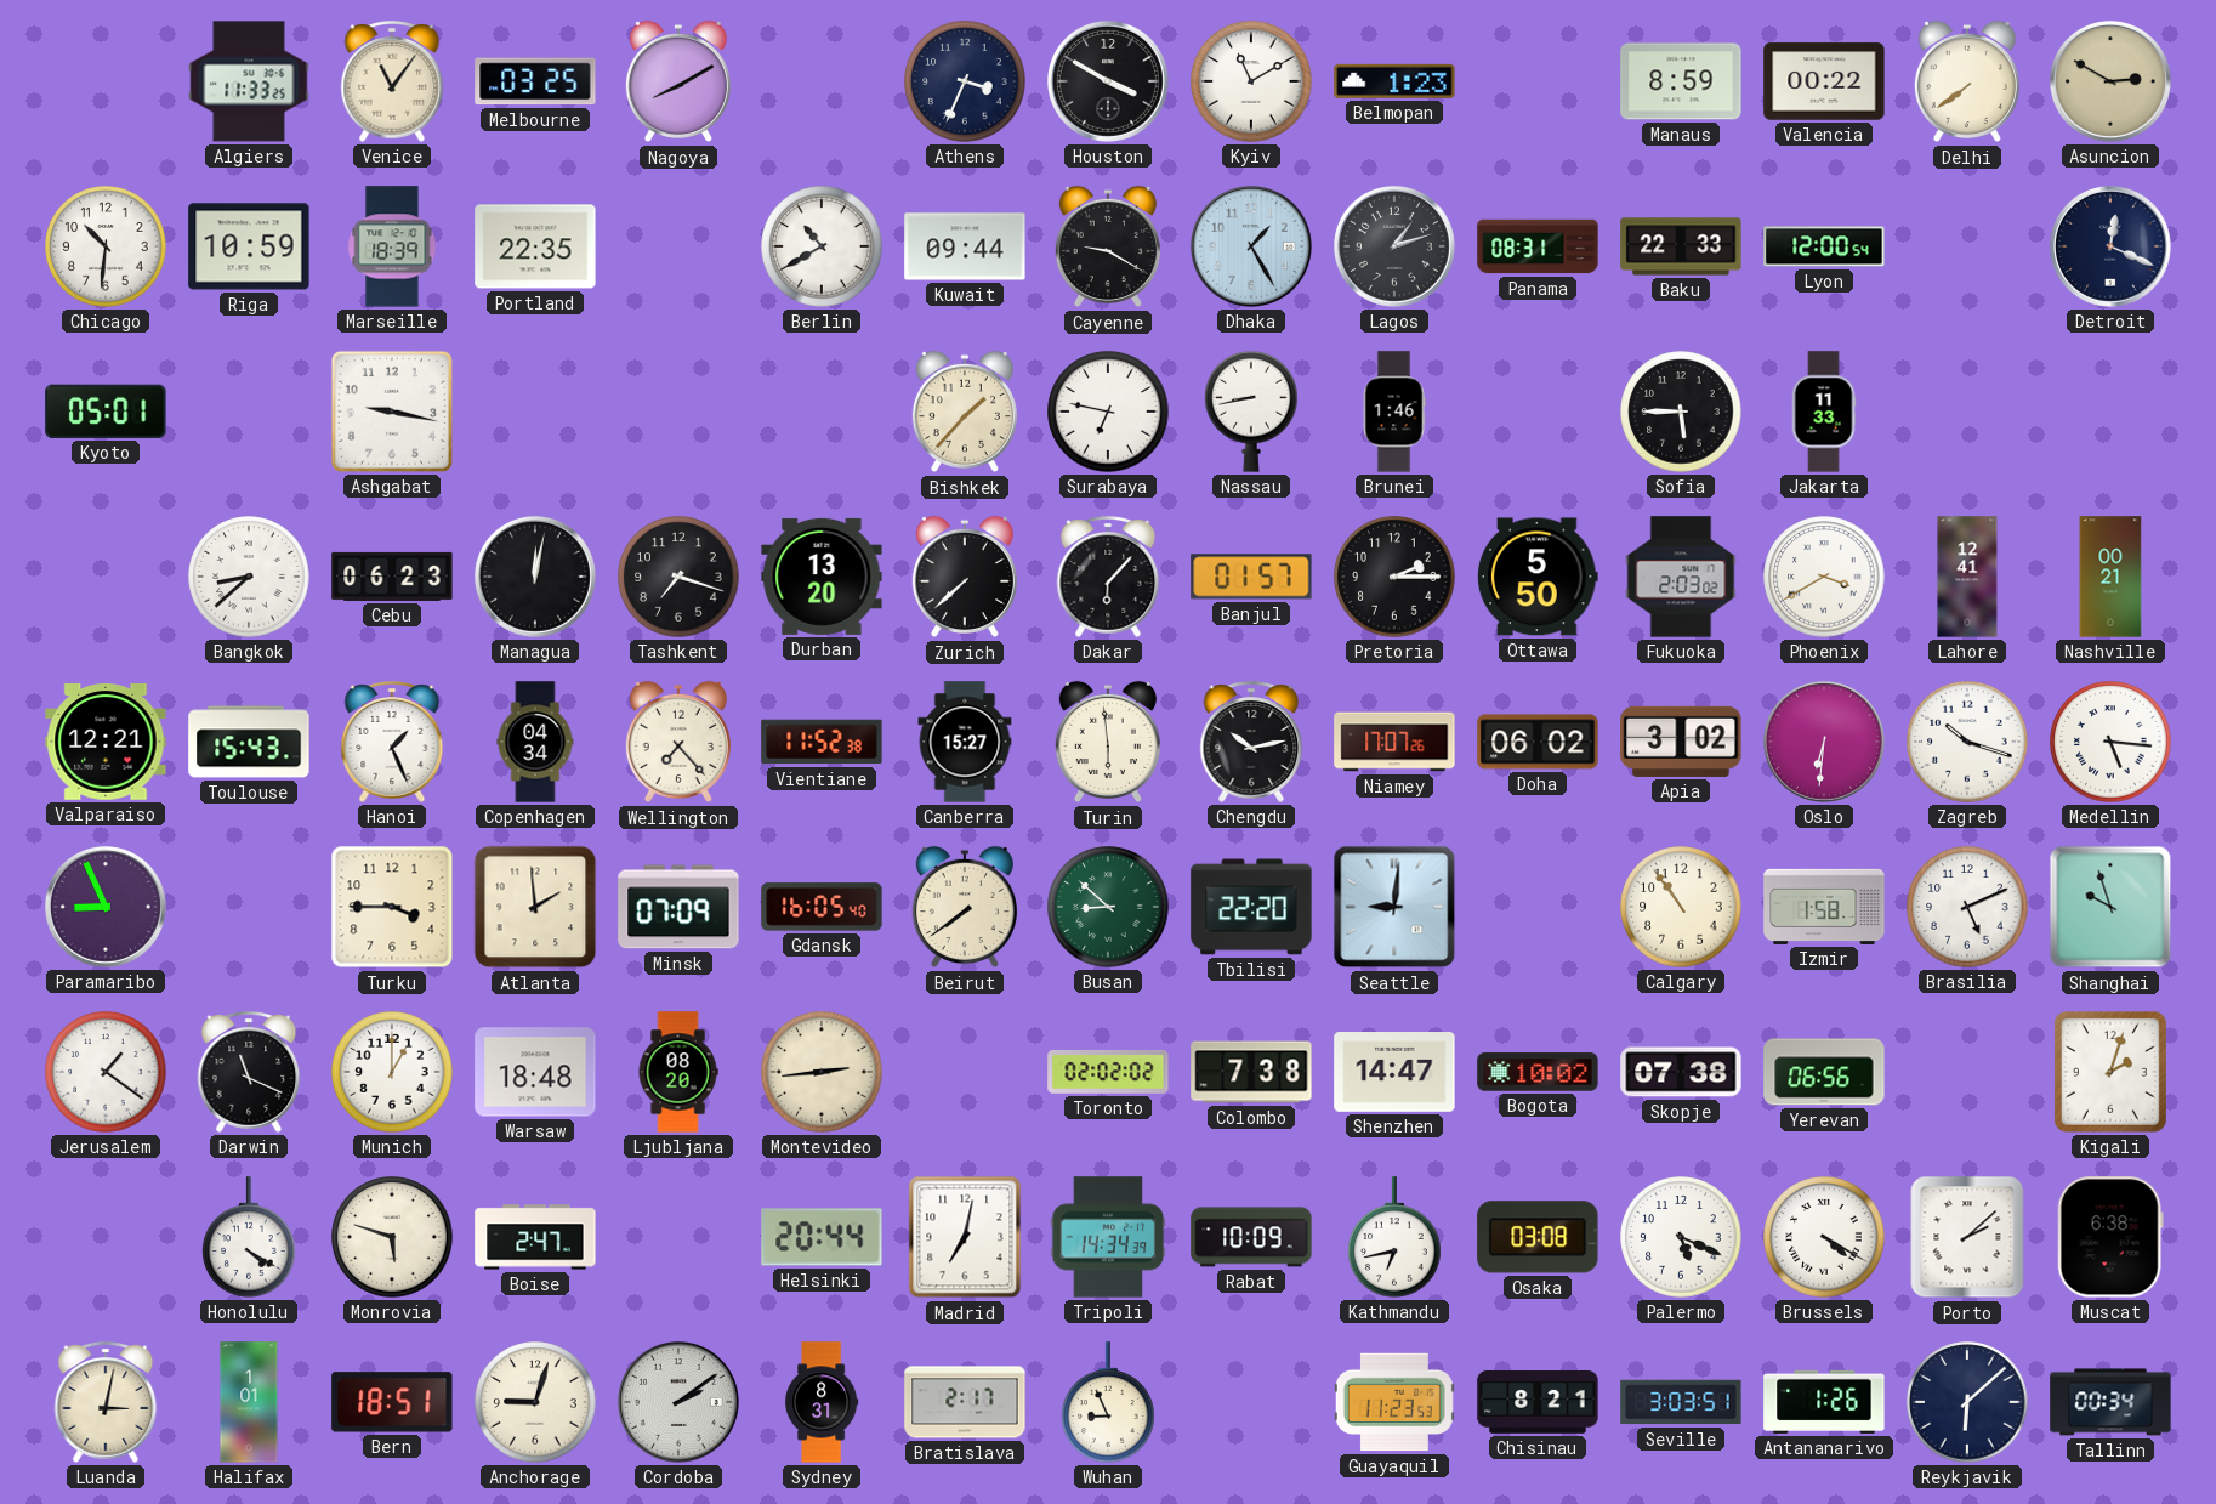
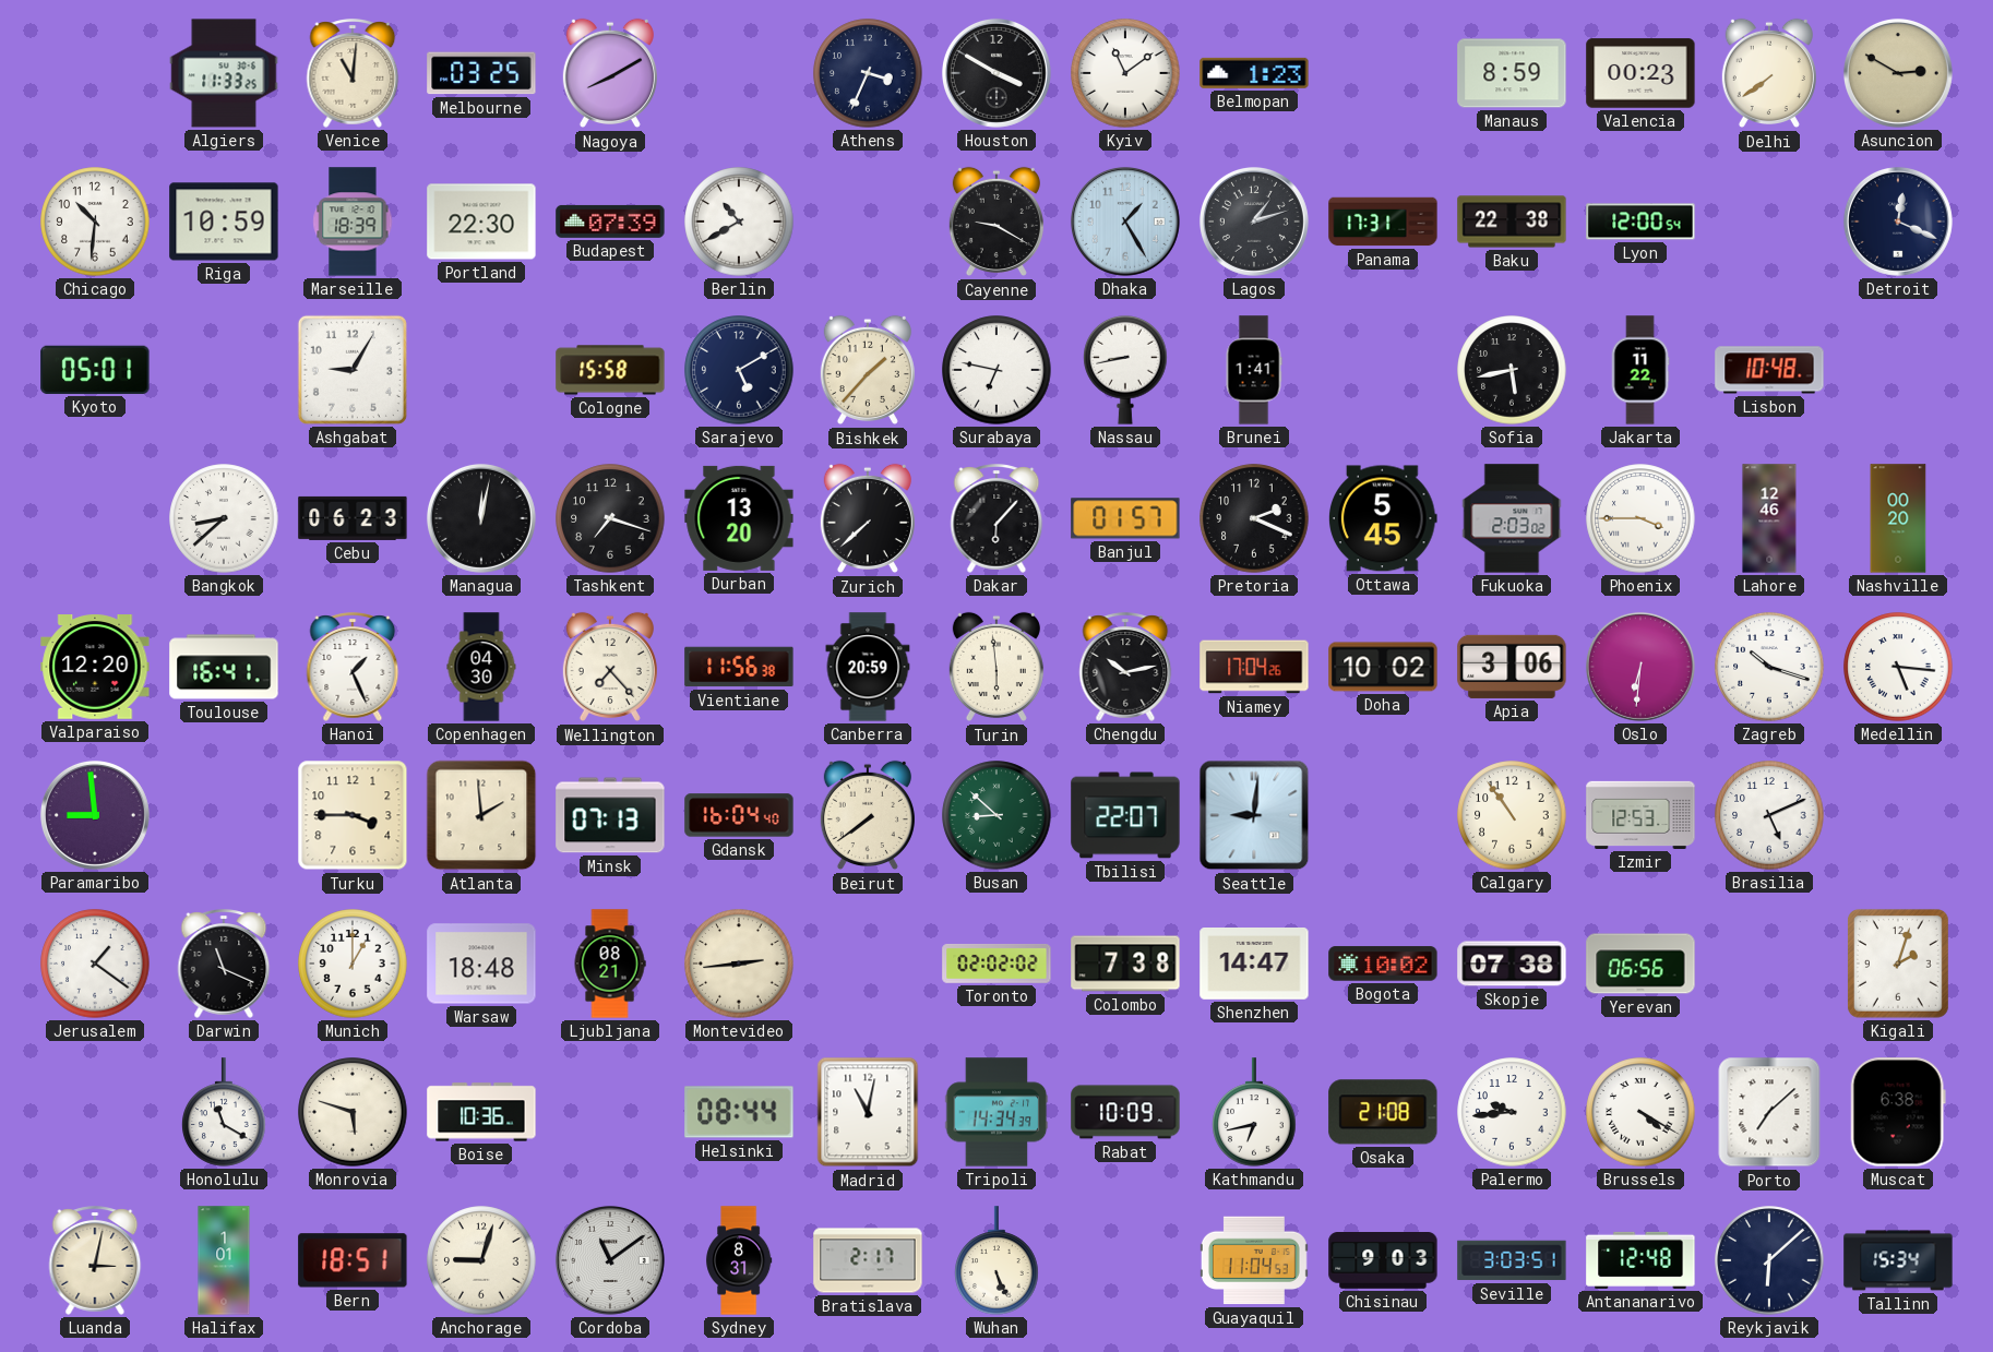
Venice: 11:06 -> 11:01
Kyiv: 11:10 -> 11:09
Valencia: 00:22 -> 00:23
Portland: 22:35 -> 22:30
Budapest: none -> 07:39
Kuwait: 09:44 -> none
Panama: 08:31 -> 17:31
Baku: 22:33 -> 22:38
Ashgabat: 9:17 -> 9:05
Cologne: none -> 15:58
Sarajevo: none -> 5:10
Brunei: 1:46 -> 1:41
Sofia: 5:45 -> 5:43
Jakarta: 11:33 -> 11:22
Lisbon: none -> 10:48
Pretoria: 2:15 -> 2:19
Ottawa: 5:50 -> 5:45
Phoenix: 3:40 -> 3:45
Lahore: 12:41 -> 12:46
Nashville: 00:21 -> 00:20
Valparaiso: 12:21 -> 12:20
Toulouse: 15:43 -> 16:41
Copenhagen: 04:34 -> 04:30
Vientiane: 11:52 -> 11:56
Canberra: 15:27 -> 20:59
Niamey: 17:07 -> 17:04
Doha: 06:02 -> 10:02
Apia: 3:02 -> 3:06
Paramaribo: 8:56 -> 8:59
Minsk: 07:09 -> 07:13
Gdansk: 16:05 -> 16:04
Tbilisi: 22:20 -> 22:07
Izmir: 1:58 -> 12:53
Shanghai: 9:57 -> none
Ljubljana: 08:20 -> 08:21
Honolulu: 4:20 -> 11:20
Boise: 2:47 -> 10:36
Helsinki: 20:44 -> 08:44
Madrid: 7:02 -> 11:02
Osaka: 03:08 -> 21:08
Palermo: 5:19 -> 9:44
Porto: 2:08 -> 7:08
Cordoba: 2:09 -> 11:09
Wuhan: 8:56 -> 5:26
Guayaquil: 11:23 -> 11:04
Chisinau: 8:21 -> 9:03
Antananarivo: 1:26 -> 12:48
Tallinn: 00:34 -> 15:34
